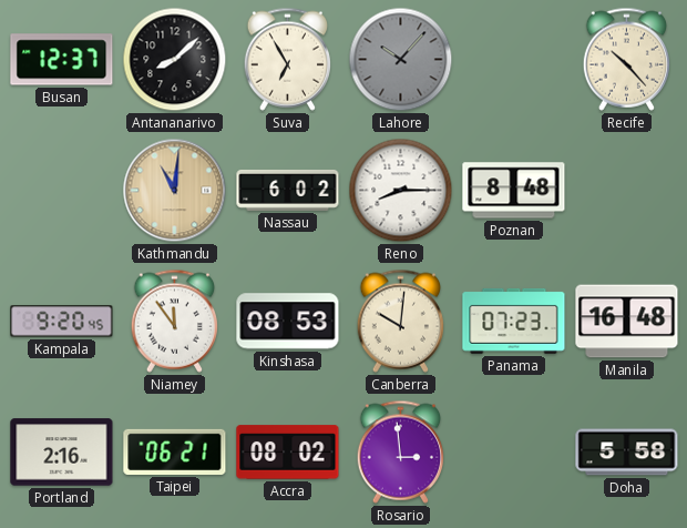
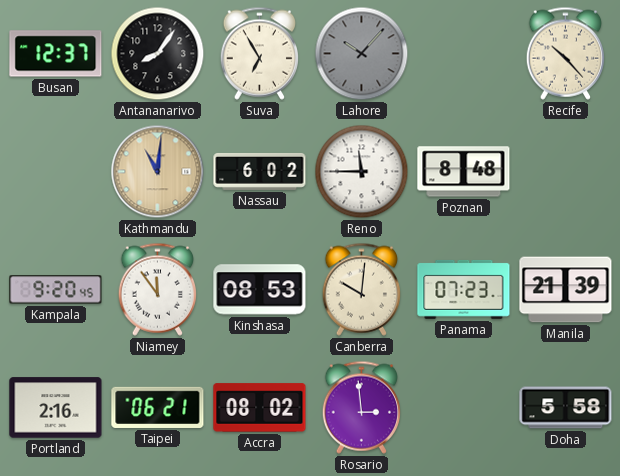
Antananarivo: 8:08 -> 8:06
Reno: 8:15 -> 11:45
Manila: 16:48 -> 21:39
